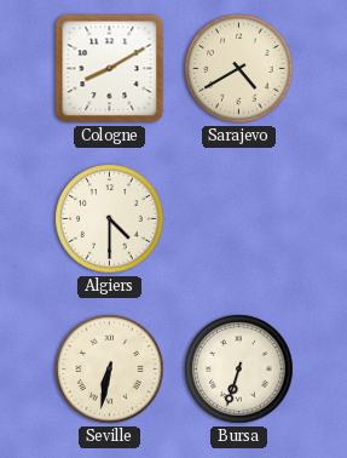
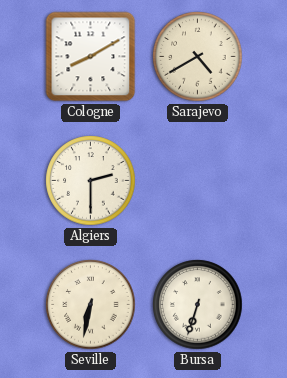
Algiers: 4:30 -> 2:30
